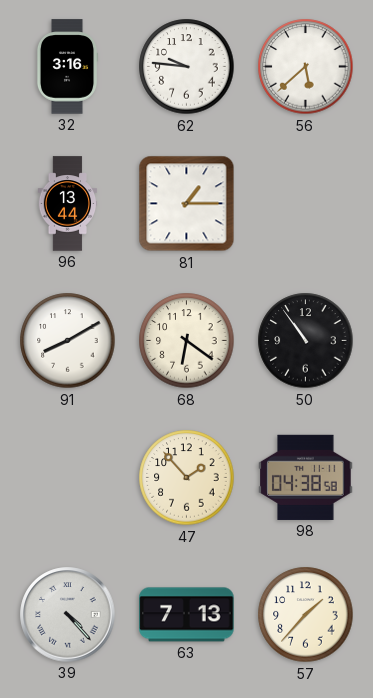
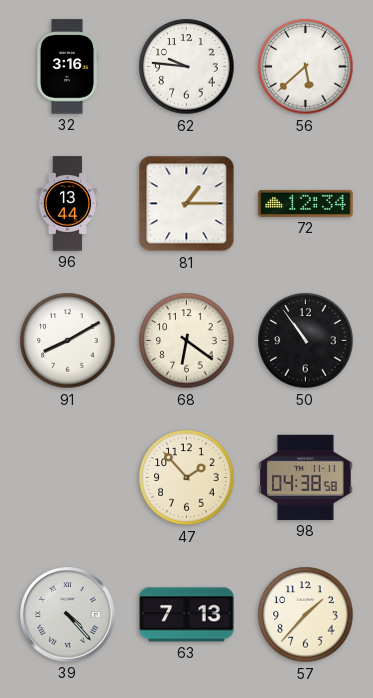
72: none -> 12:34
